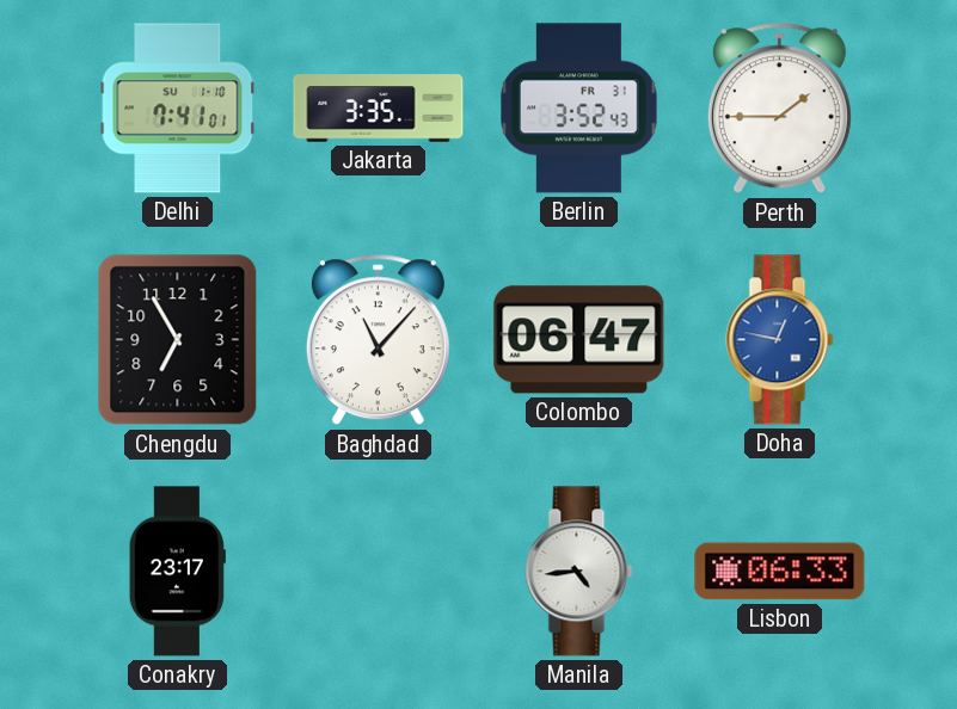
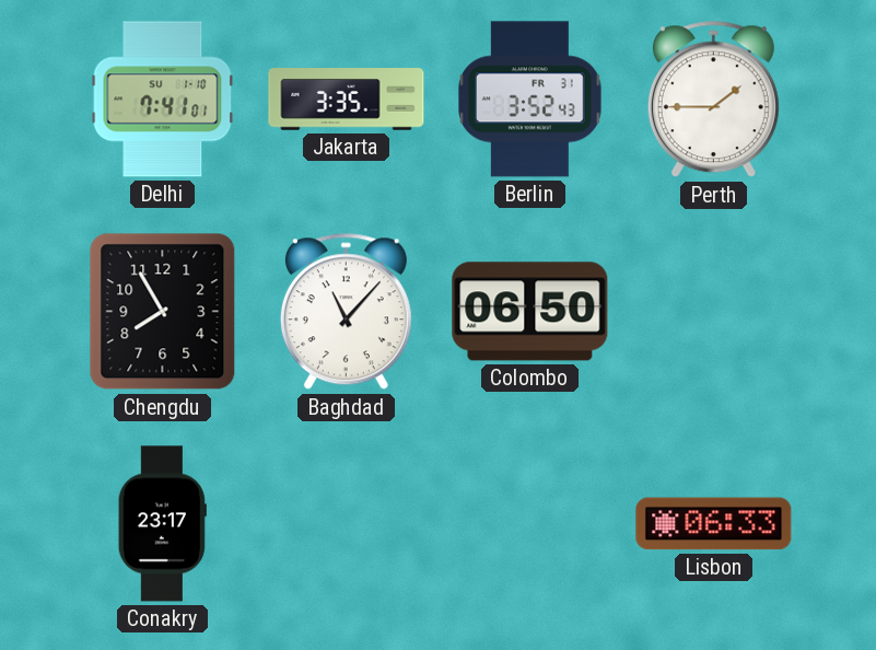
Chengdu: 6:55 -> 7:55
Colombo: 06:47 -> 06:50
Doha: 12:47 -> none
Manila: 4:44 -> none
